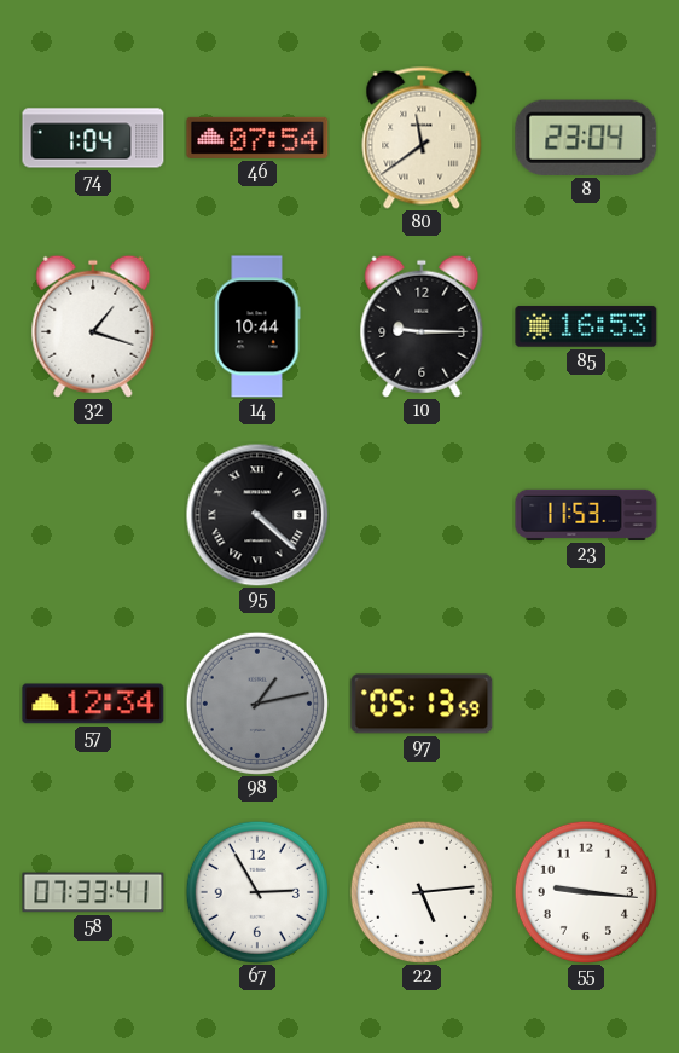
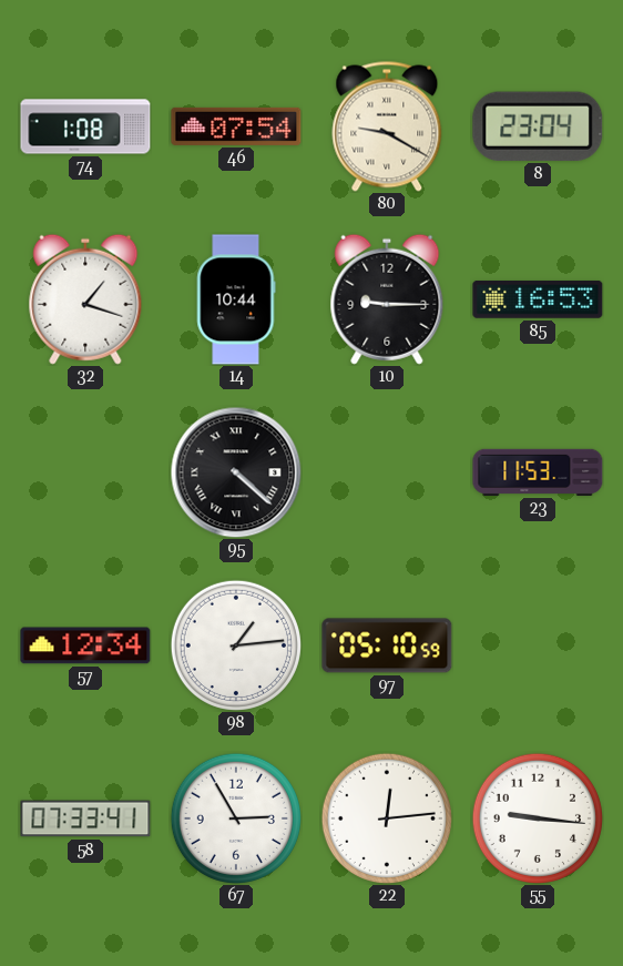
74: 1:04 -> 1:08
80: 11:39 -> 9:20
98: 1:13 -> 1:14
98 dial: grey -> white
97: 05:13 -> 05:10
22: 5:14 -> 12:14
